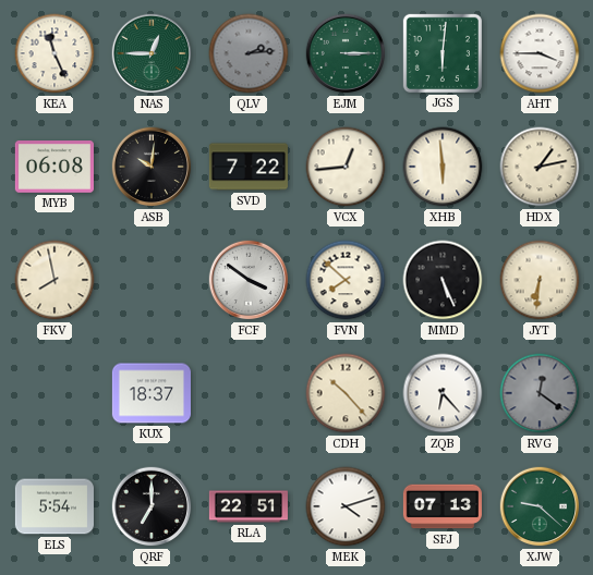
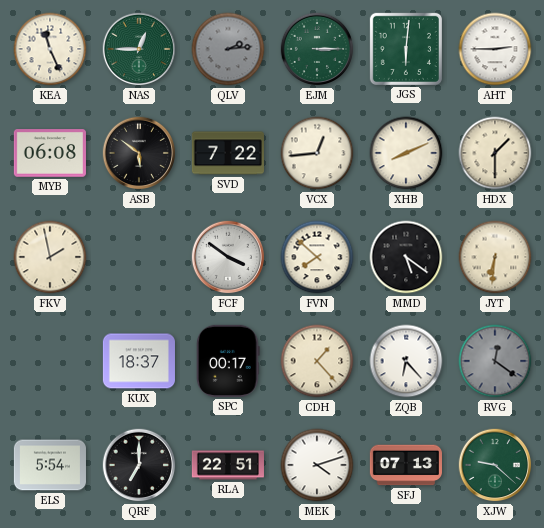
AHT: 3:45 -> 2:45
ASB: 10:01 -> 5:51
XHB: 5:59 -> 8:11
HDX: 1:13 -> 1:30
FKV: 7:58 -> 1:58
MMD: 5:26 -> 5:21
SPC: none -> 00:17
CDH: 10:23 -> 1:23
